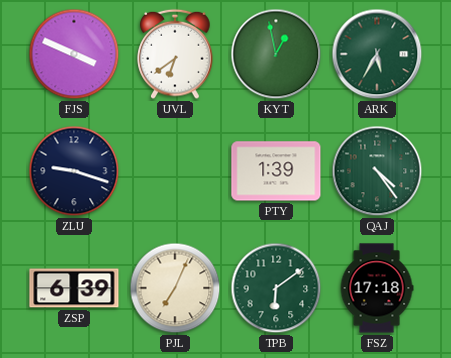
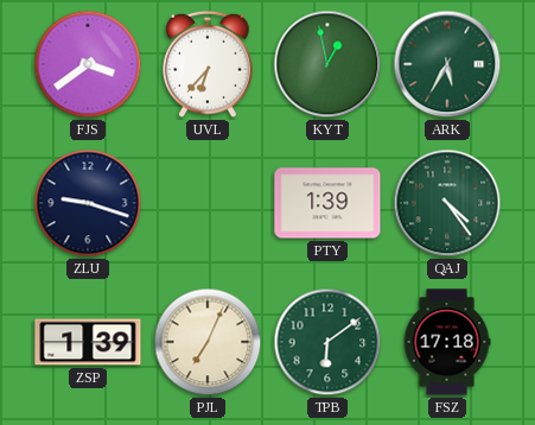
FJS: 3:49 -> 3:39
UVL: 6:39 -> 6:37
ZSP: 6:39 -> 1:39
